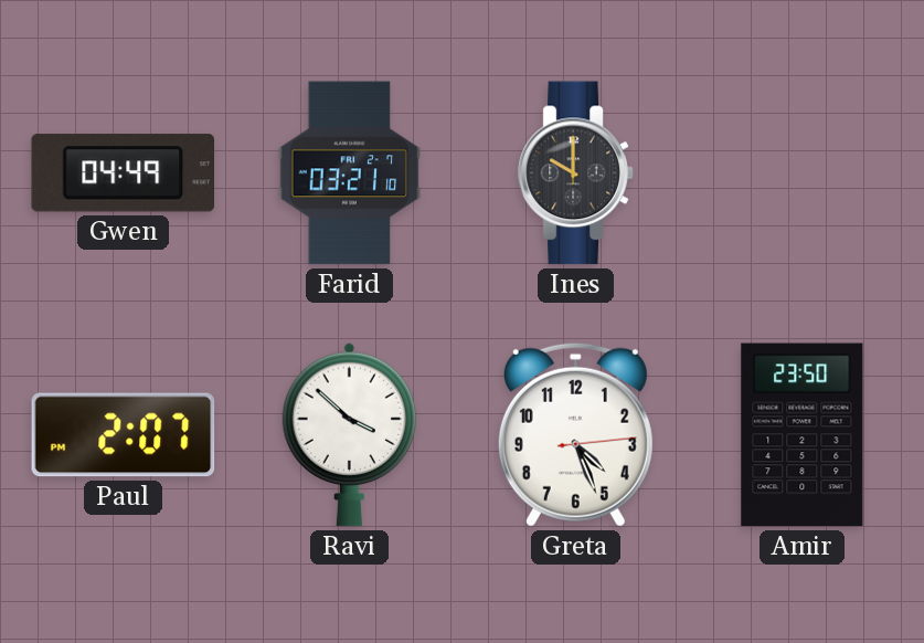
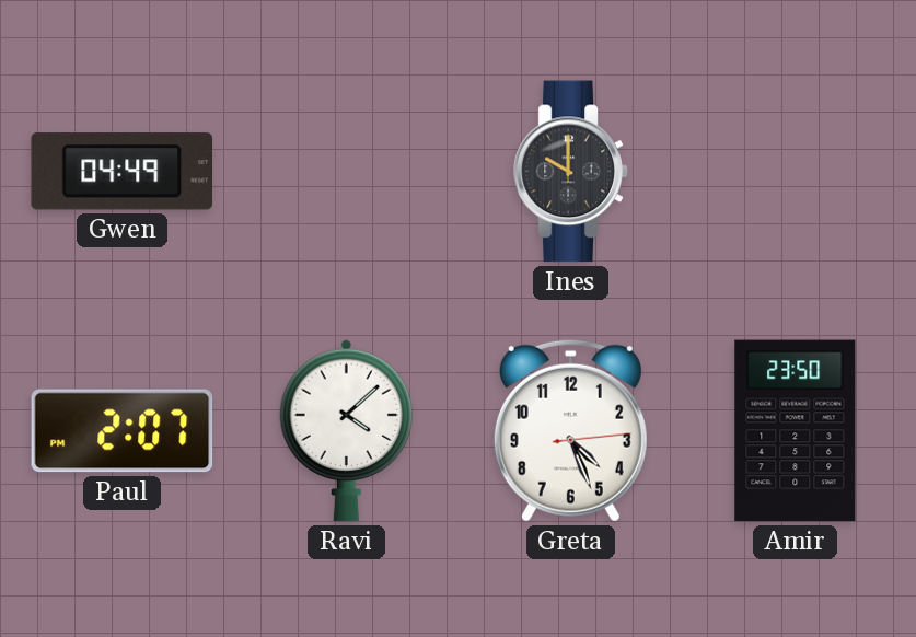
Farid: 03:21 -> none
Ravi: 3:52 -> 4:08
